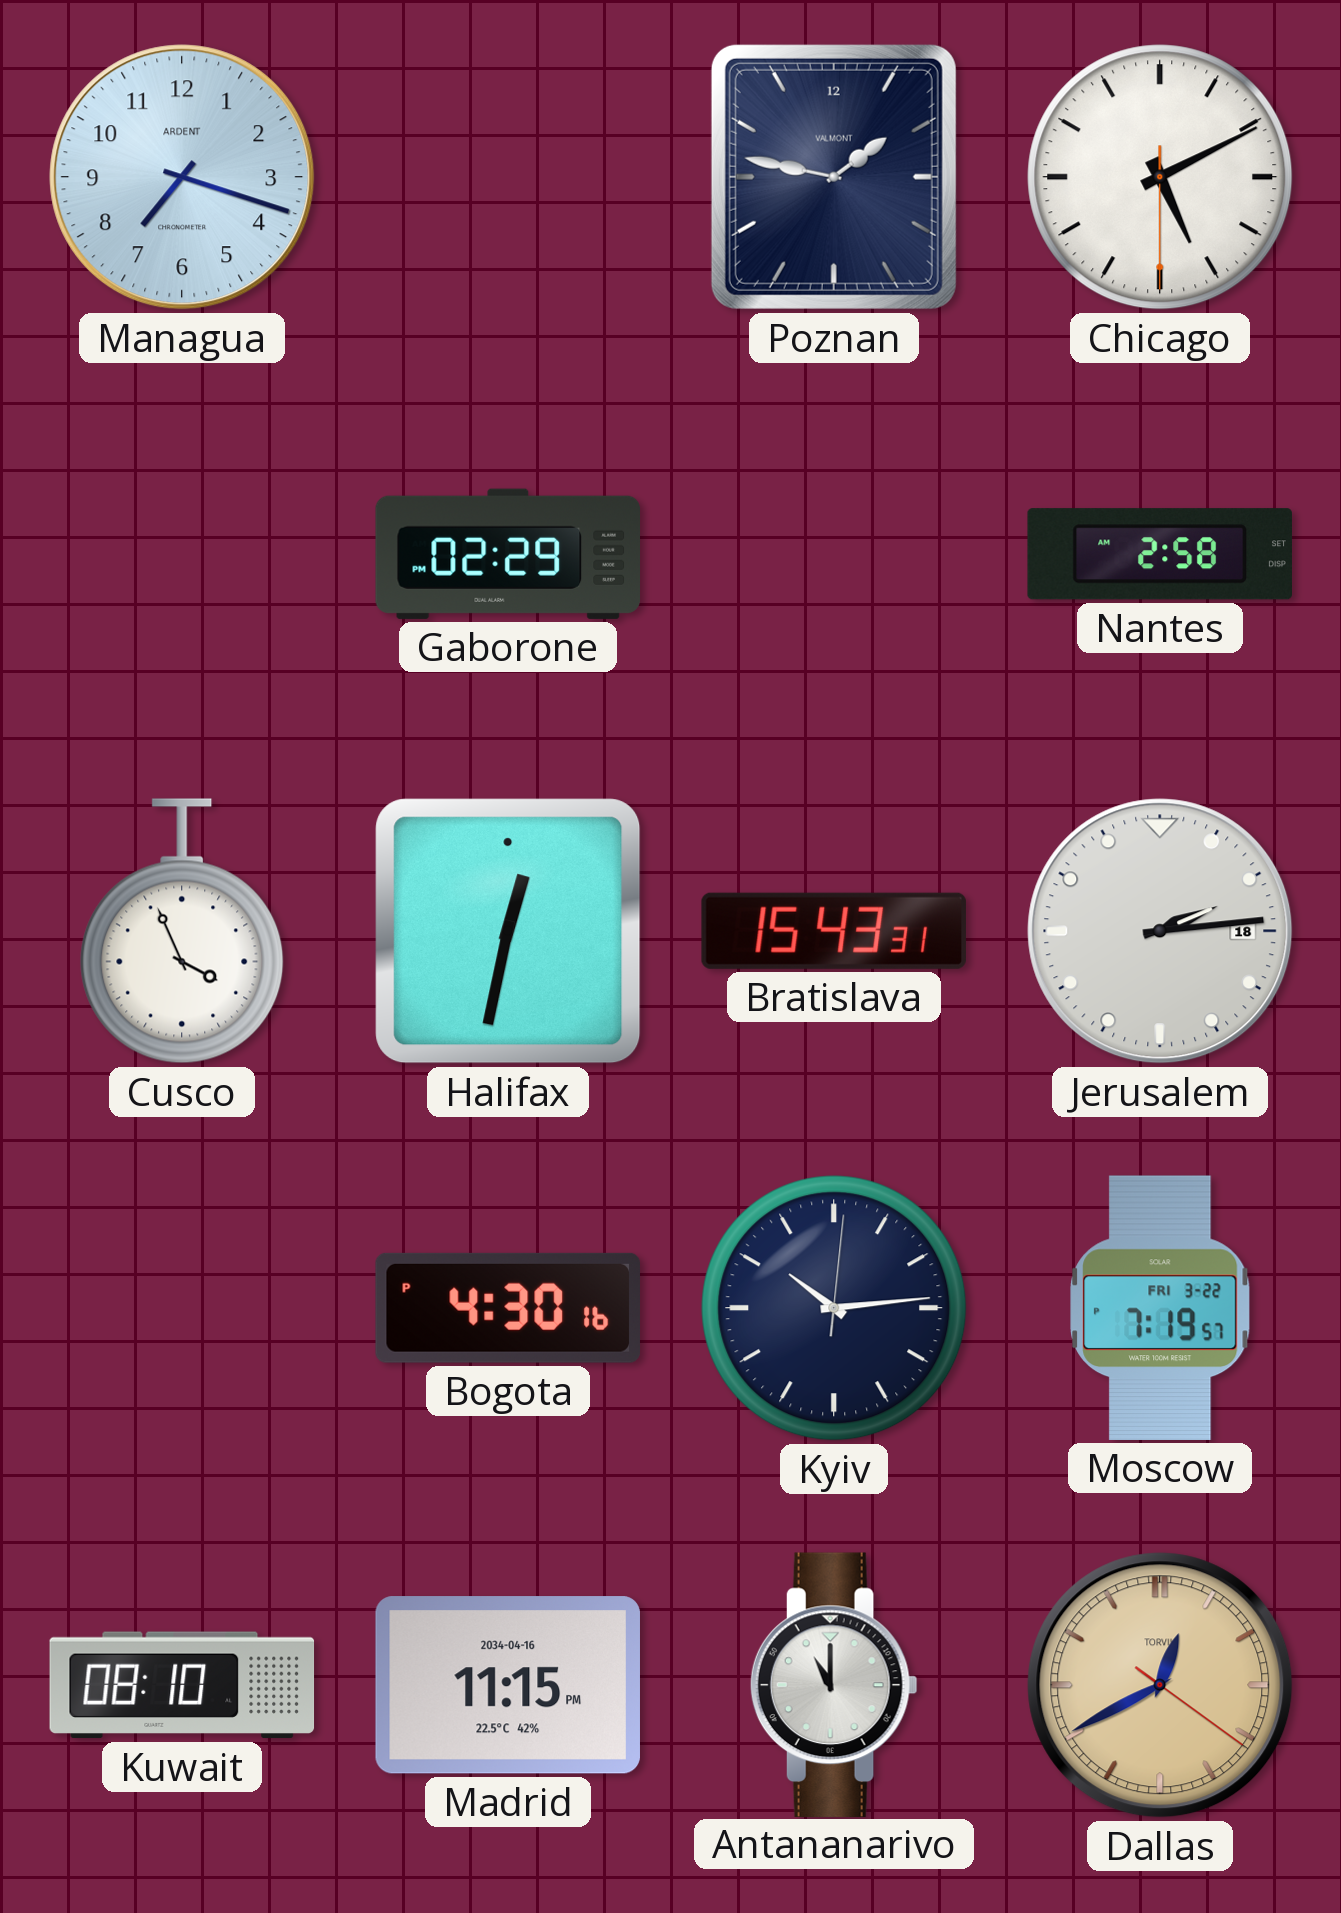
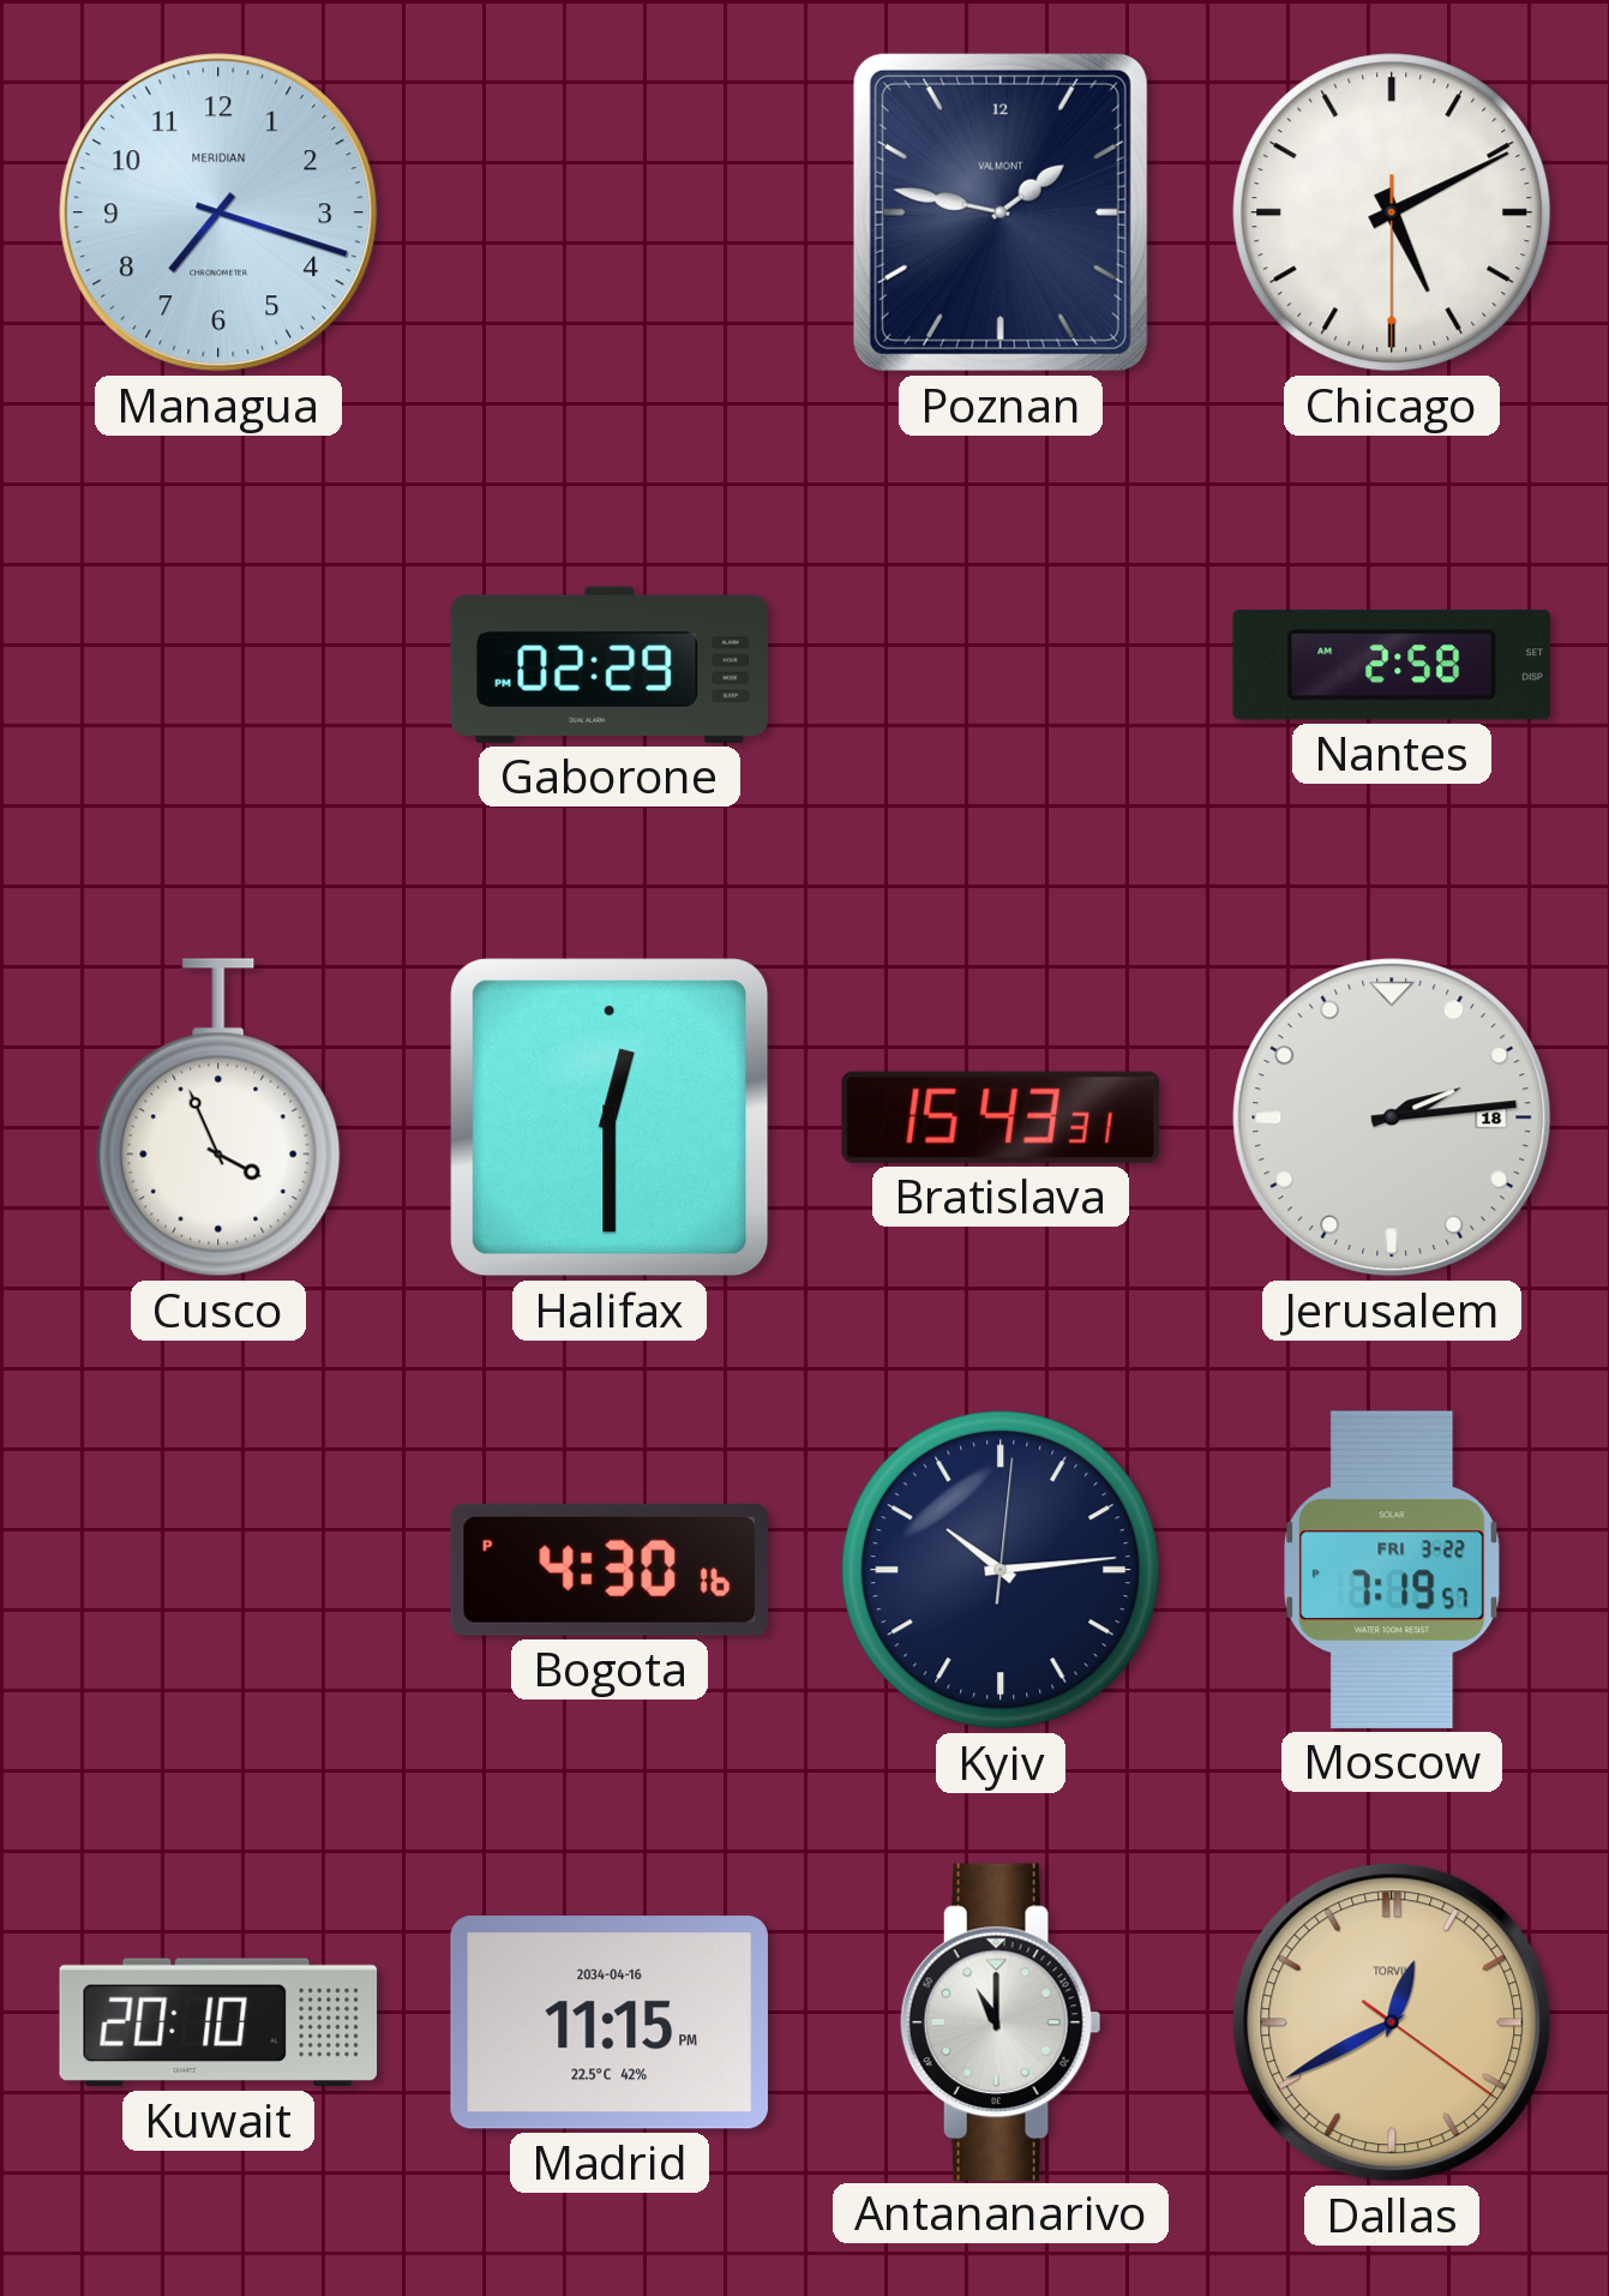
Managua brand: ARDENT -> MERIDIAN
Halifax: 12:32 -> 12:30
Kuwait: 08:10 -> 20:10
